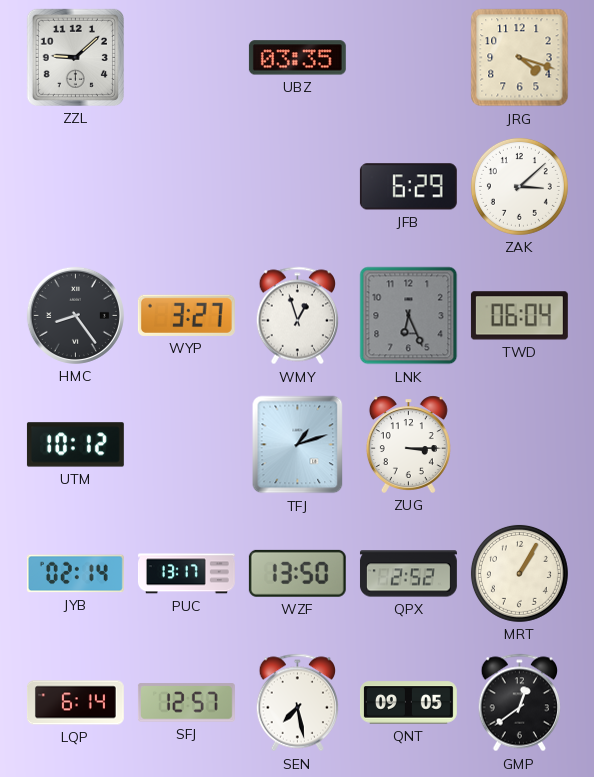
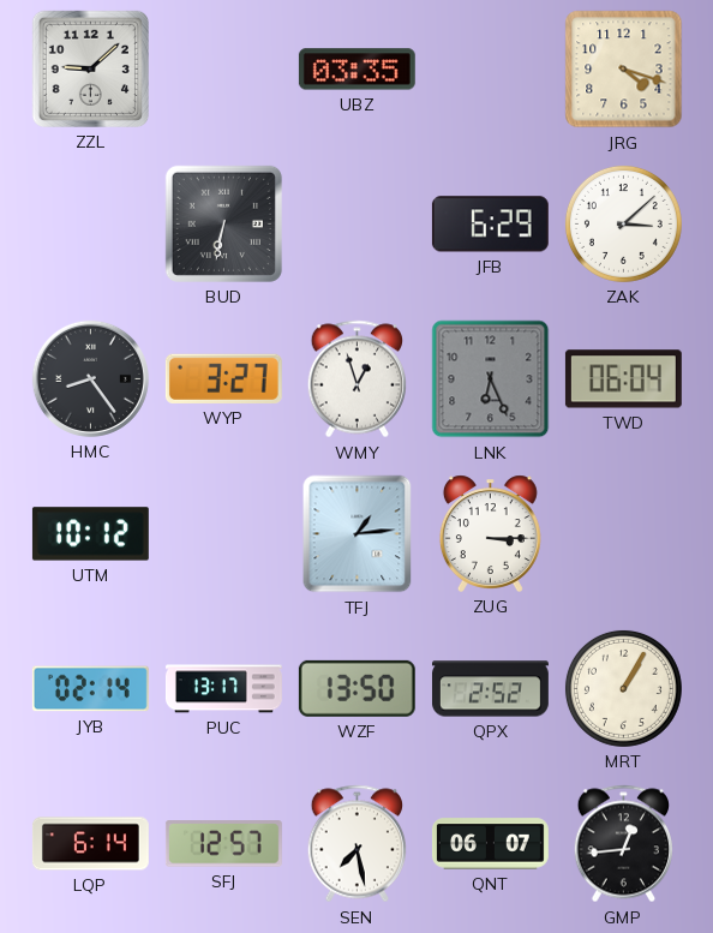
BUD: none -> 6:32
TFJ: 1:12 -> 1:14
QNT: 09:05 -> 06:07
GMP: 12:39 -> 12:44
